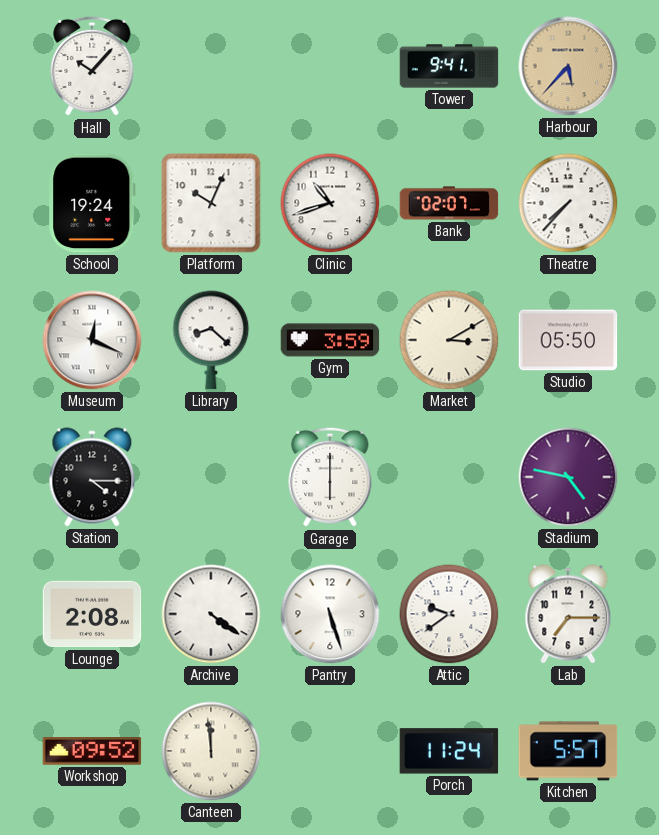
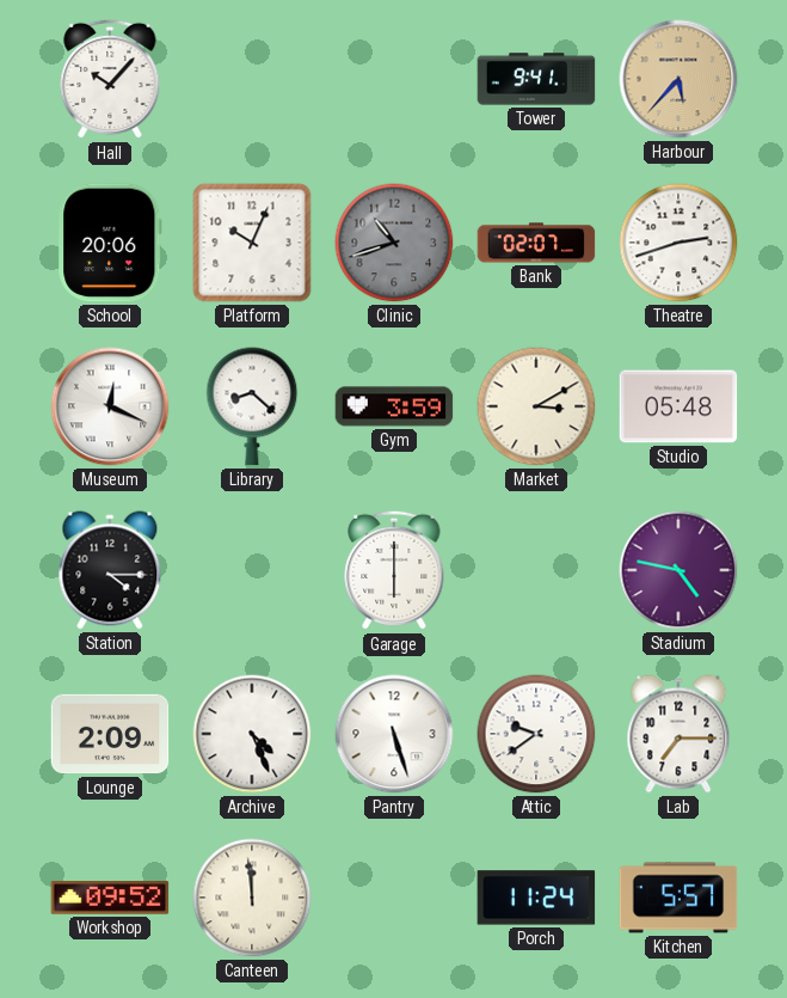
School: 19:24 -> 20:06
Clinic dial: white -> grey
Theatre: 7:37 -> 2:42
Studio: 05:50 -> 05:48
Lounge: 2:08 -> 2:09
Archive: 4:21 -> 4:26
